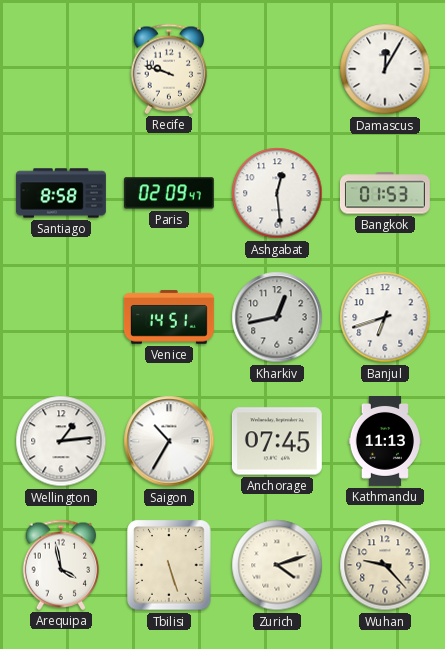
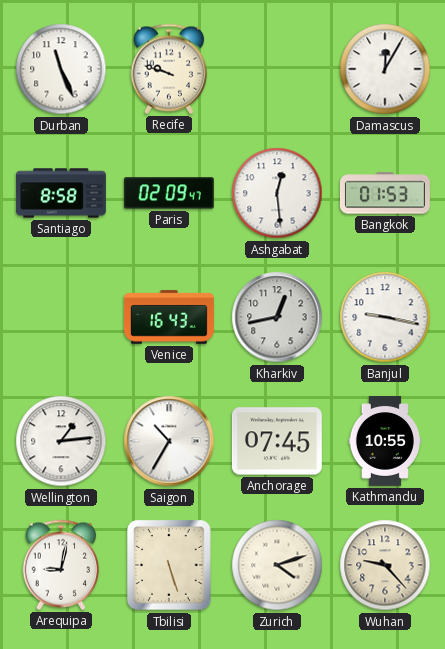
Durban: none -> 11:26
Venice: 14:51 -> 16:43
Banjul: 6:42 -> 9:17
Kathmandu: 11:13 -> 10:55
Arequipa: 3:58 -> 9:02
